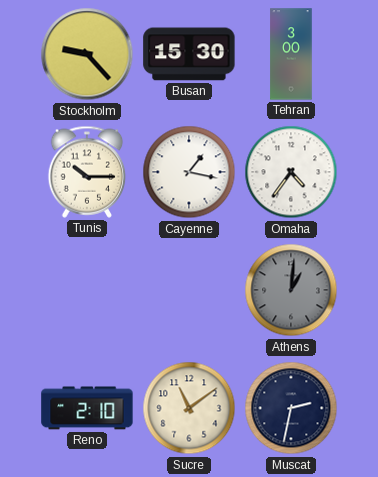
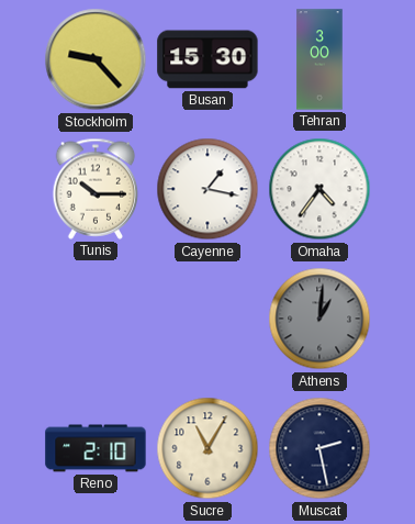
Sucre: 11:09 -> 11:05
Muscat: 2:32 -> 2:28
